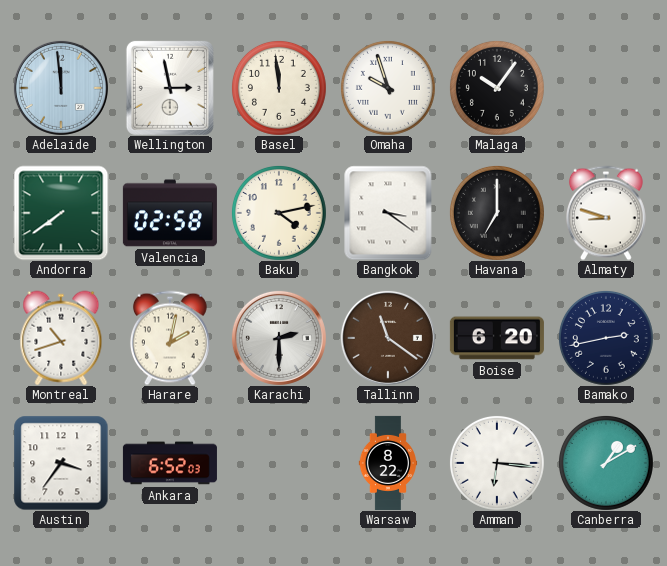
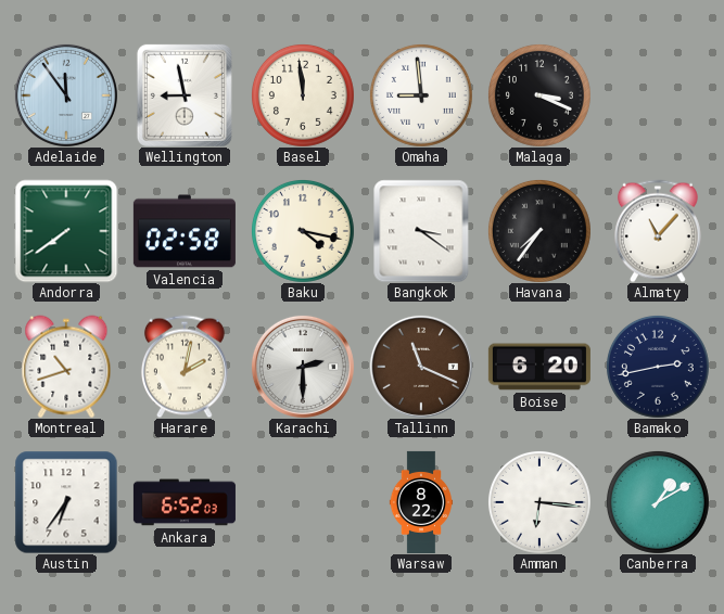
Adelaide: 11:59 -> 11:54
Wellington: 2:58 -> 8:58
Omaha: 9:57 -> 8:59
Malaga: 10:06 -> 3:19
Baku: 4:13 -> 4:17
Havana: 7:00 -> 7:36
Almaty: 8:48 -> 11:07
Tallinn: 11:21 -> 11:19
Austin: 3:36 -> 6:36
